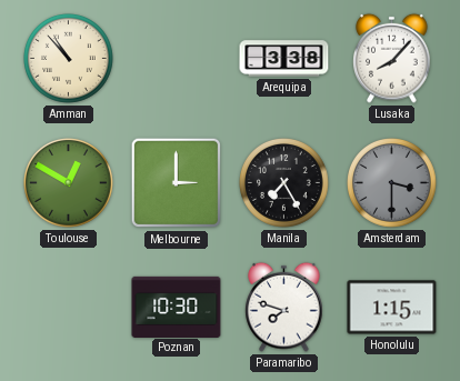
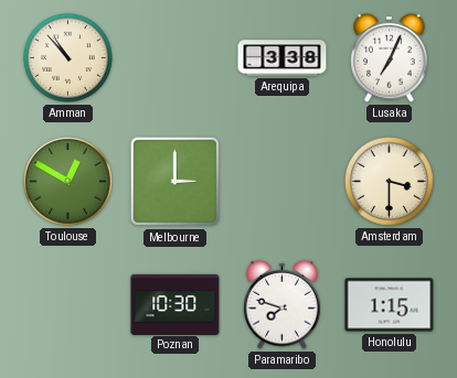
Lusaka: 8:07 -> 7:04
Manila: 7:25 -> none
Amsterdam dial: grey -> cream
